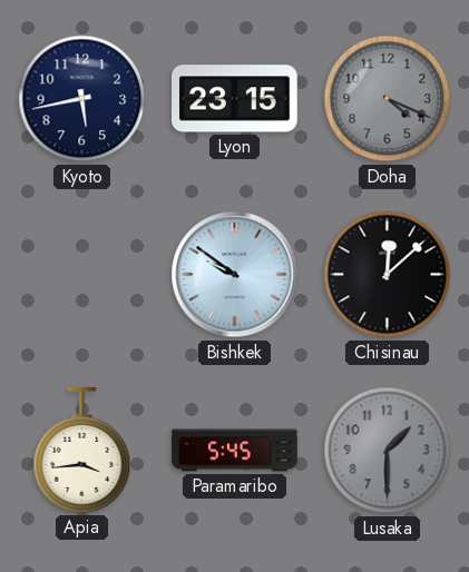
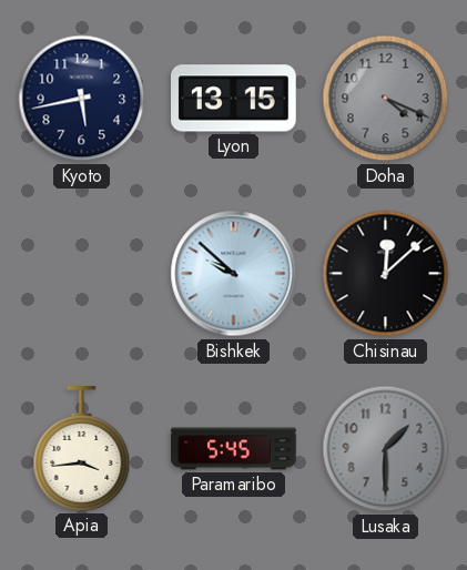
Lyon: 23:15 -> 13:15
Bishkek: 9:51 -> 9:52
